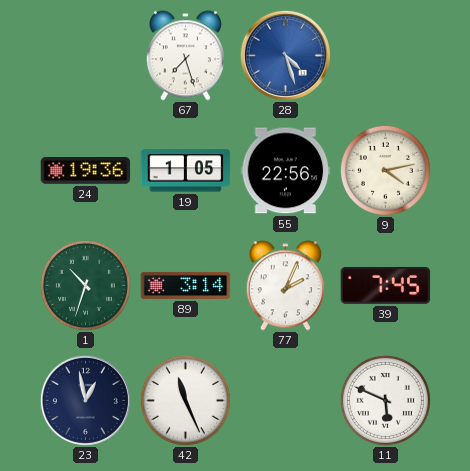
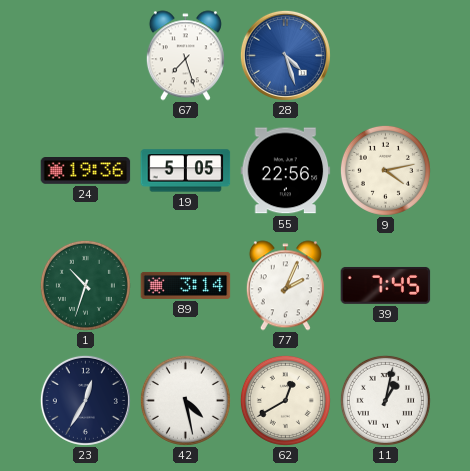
19: 1:05 -> 5:05
23: 12:58 -> 12:35
42: 11:26 -> 4:28
62: none -> 12:40
11: 5:49 -> 1:02
